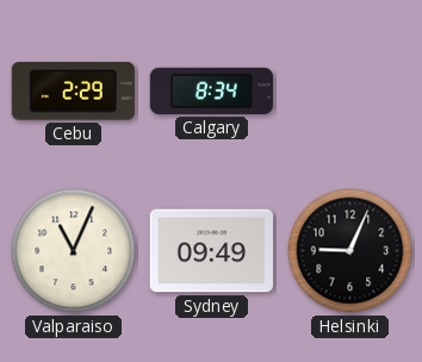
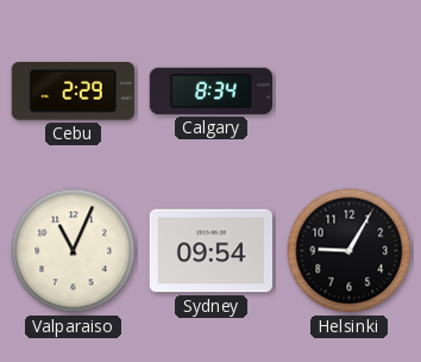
Sydney: 09:49 -> 09:54
Helsinki: 9:04 -> 9:05
